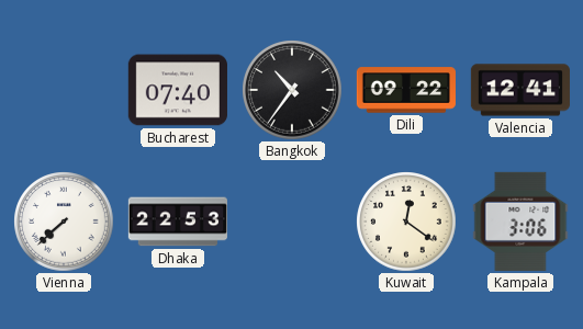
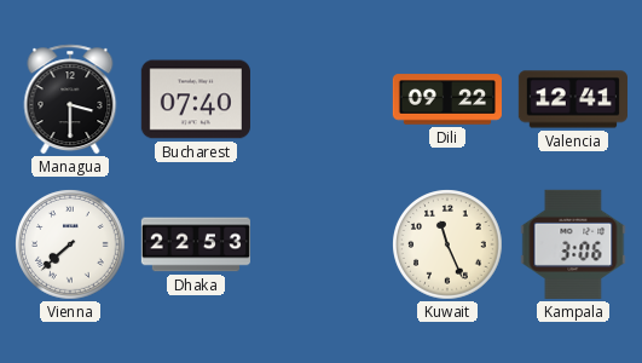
Managua: none -> 3:30
Bangkok: 10:36 -> none
Kuwait: 12:21 -> 11:26
